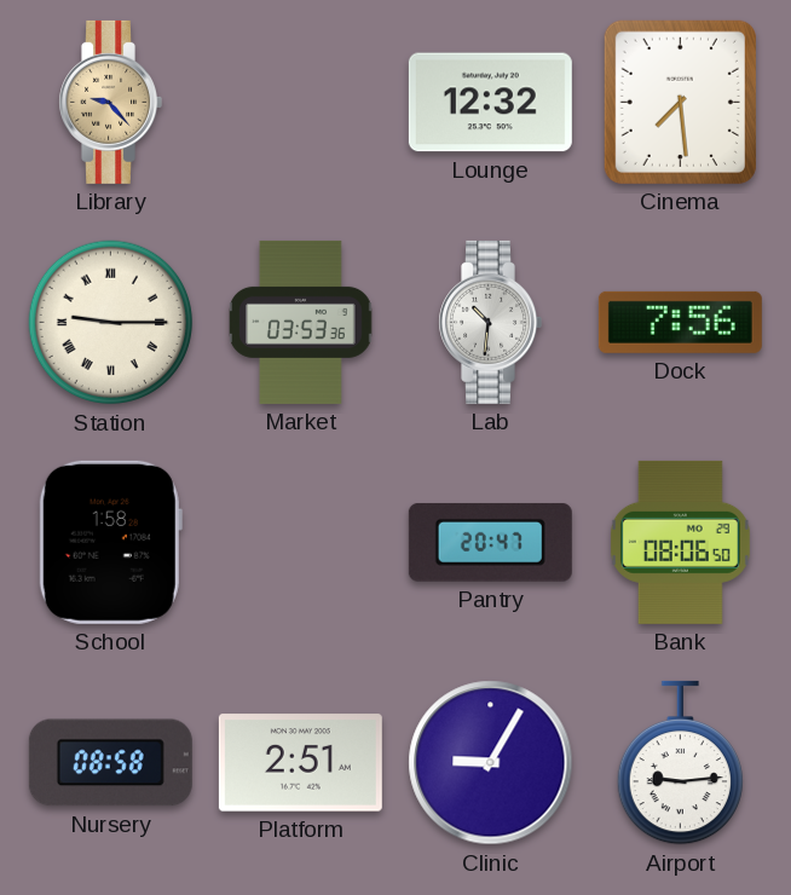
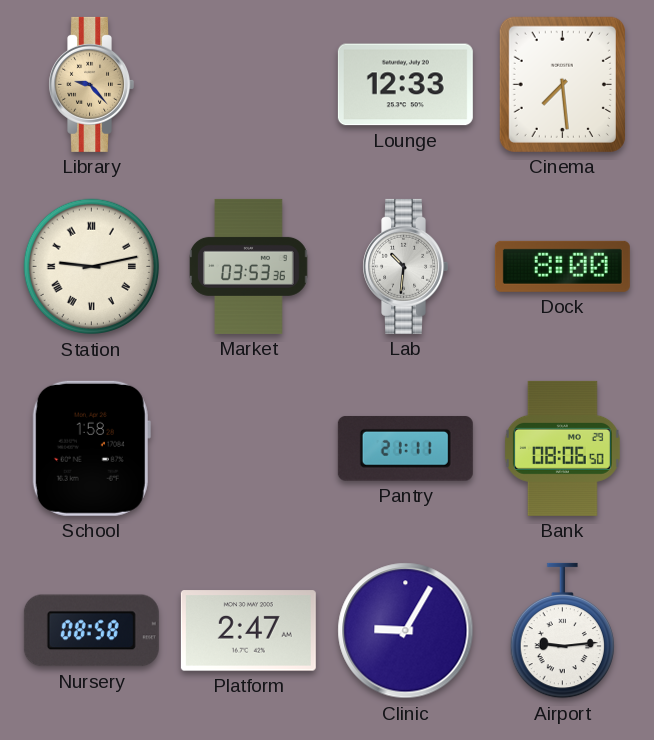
Lounge: 12:32 -> 12:33
Station: 9:15 -> 9:13
Dock: 7:56 -> 8:00
Pantry: 20:47 -> 21:11
Platform: 2:51 -> 2:47
